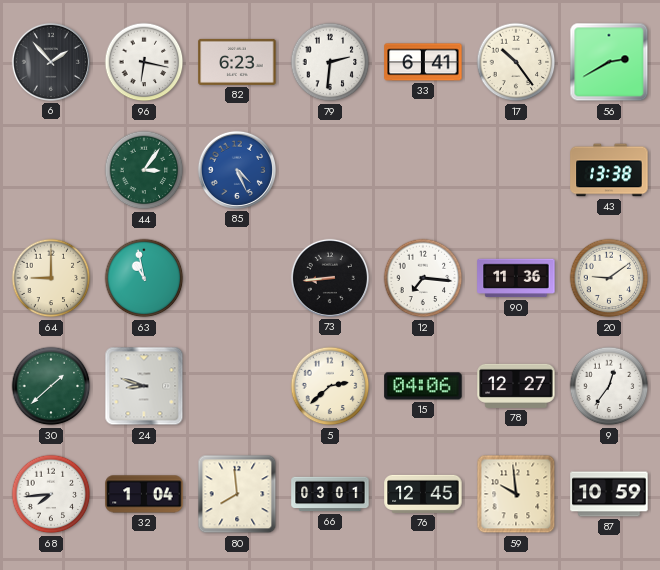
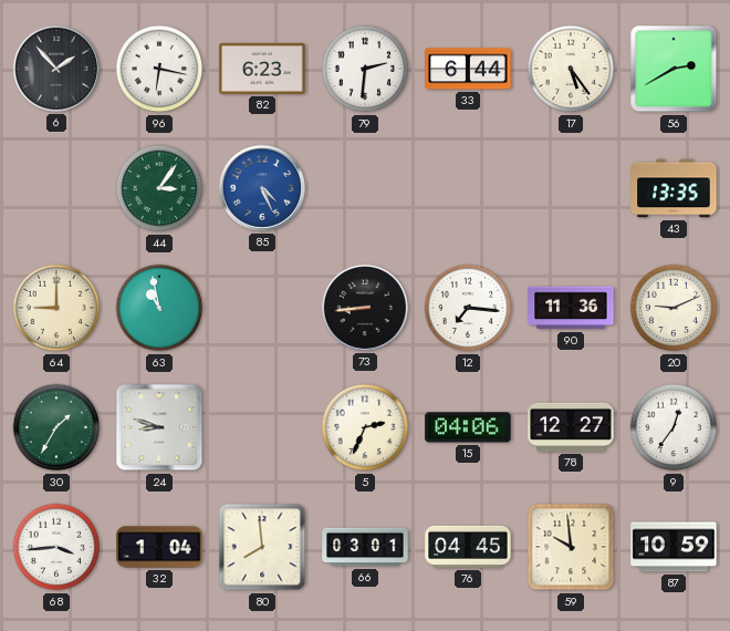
33: 6:41 -> 6:44
17: 10:24 -> 5:24
43: 13:38 -> 13:35
20: 9:09 -> 9:11
30: 1:38 -> 1:35
5: 2:38 -> 2:34
68: 7:44 -> 3:44
76: 12:45 -> 04:45
